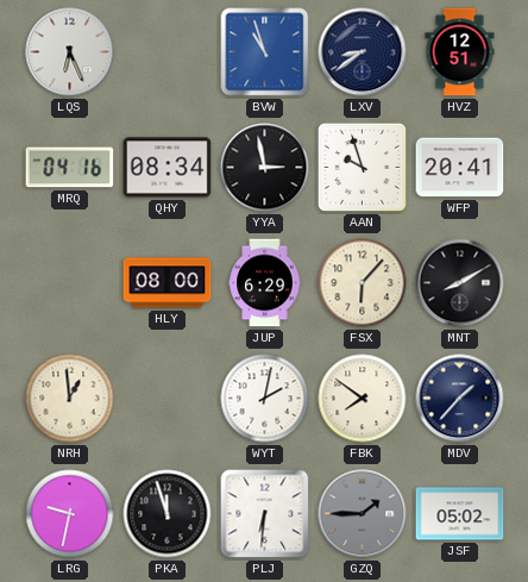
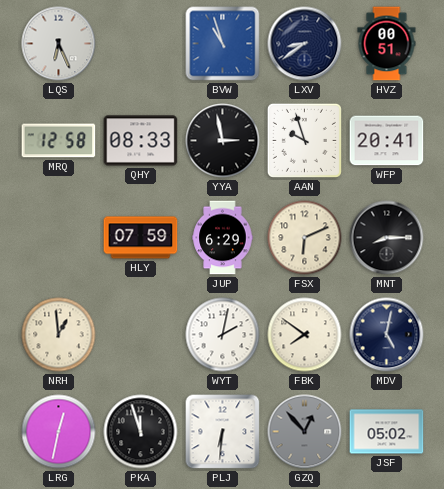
HVZ: 12:51 -> 00:51
MRQ: 04:16 -> 12:58
QHY: 08:34 -> 08:33
HLY: 08:00 -> 07:59
FSX: 6:07 -> 6:11
MNT: 8:10 -> 8:15
MDV: 1:37 -> 5:02
LRG: 9:32 -> 12:32
GZQ: 1:45 -> 12:53
